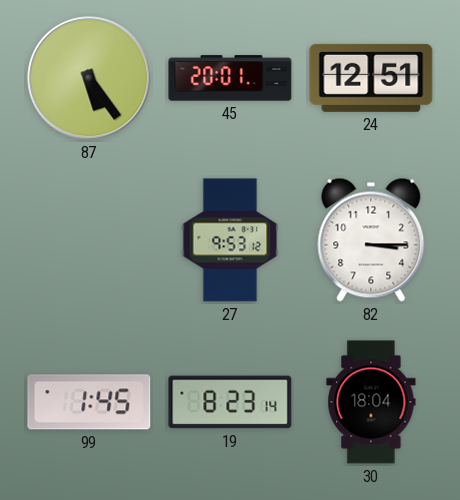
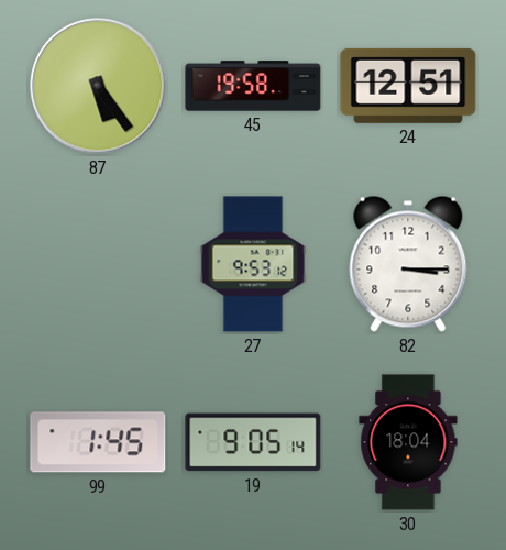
45: 20:01 -> 19:58
19: 8:23 -> 9:05
